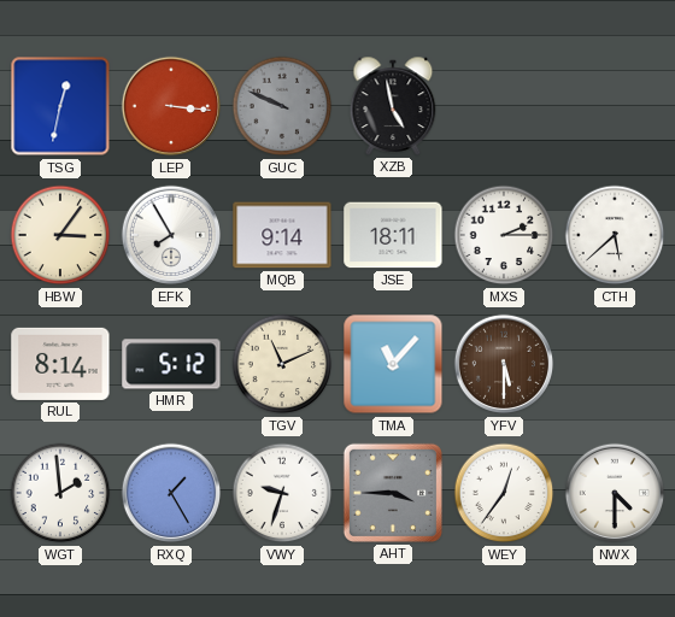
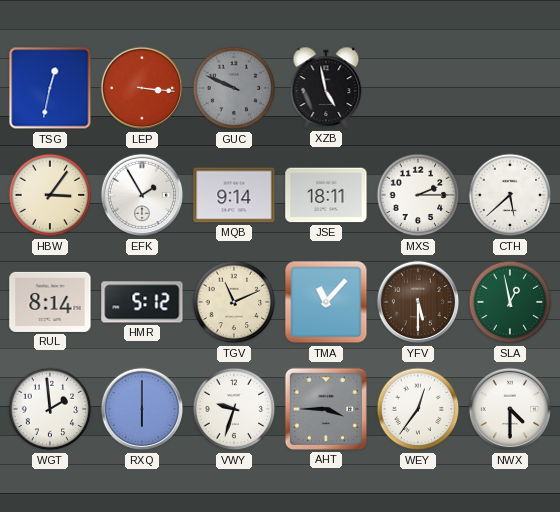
EFK: 7:55 -> 1:55
SLA: none -> 12:58
RXQ: 1:25 -> 6:00
